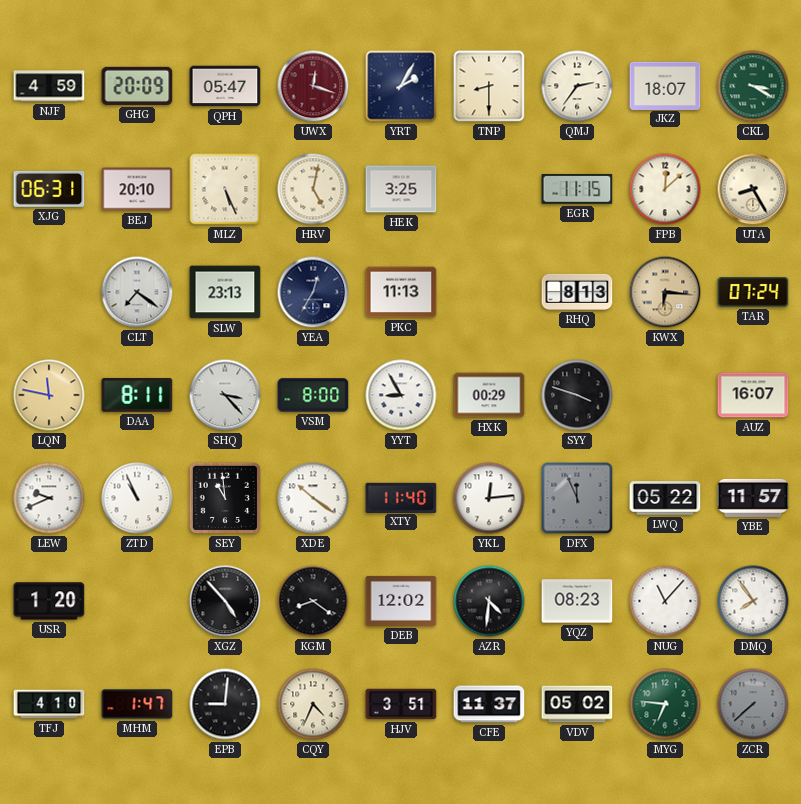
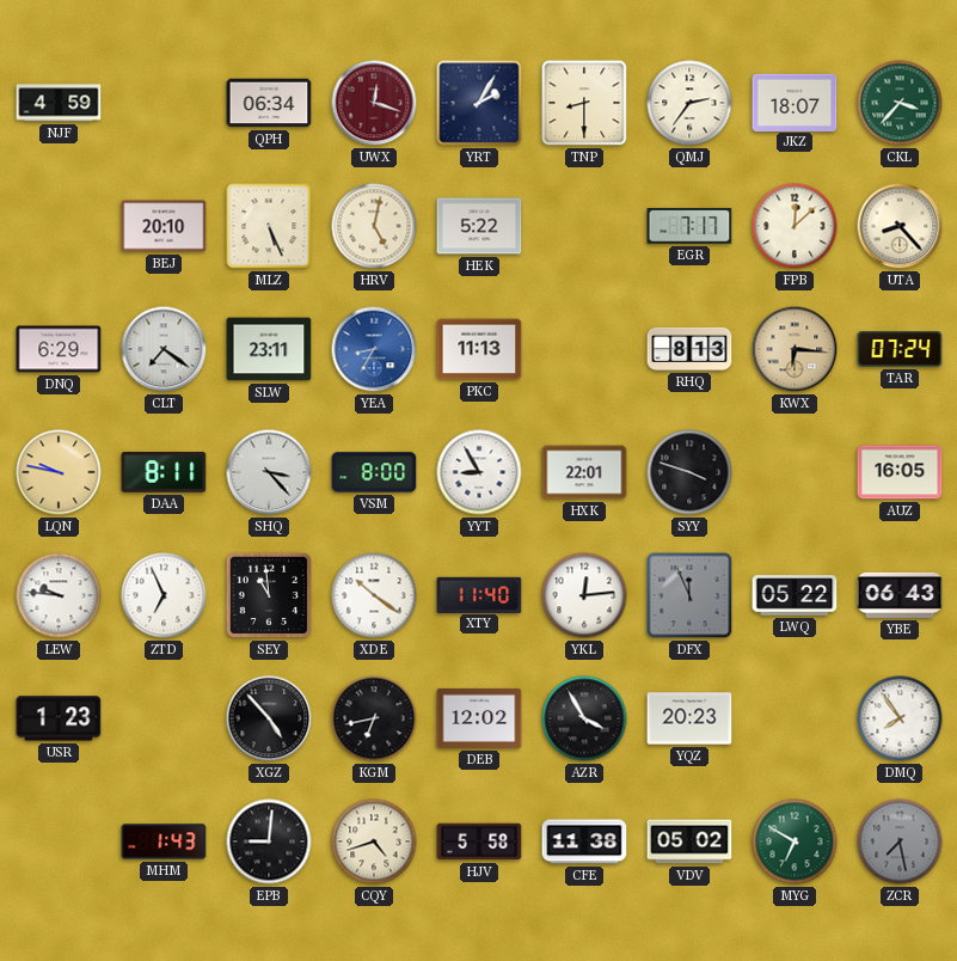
GHG: 20:09 -> none
QPH: 05:47 -> 06:34
CKL: 3:20 -> 3:37
XJG: 06:31 -> none
HEK: 3:25 -> 5:22
EGR: 11:15 -> 7:17
UTA: 8:25 -> 8:23
DNQ: none -> 6:29
SLW: 23:13 -> 23:11
YEA: 12:35 -> 8:35
YEA dial: navy -> blue
LQN: 11:47 -> 9:47
HXK: 00:29 -> 22:01
AUZ: 16:07 -> 16:05
LEW: 9:41 -> 9:46
ZTD: 10:56 -> 6:56
YBE: 11:57 -> 06:43
USR: 1:20 -> 1:23
KGM: 8:21 -> 6:43
AZR: 4:31 -> 3:55
YQZ: 08:23 -> 20:23
NUG: 11:07 -> none
TFJ: 4:10 -> none
MHM: 1:47 -> 1:43
CQY: 4:34 -> 4:42
HJV: 3:51 -> 5:58
CFE: 11:37 -> 11:38
MYG: 6:46 -> 6:50
ZCR: 7:38 -> 7:28
